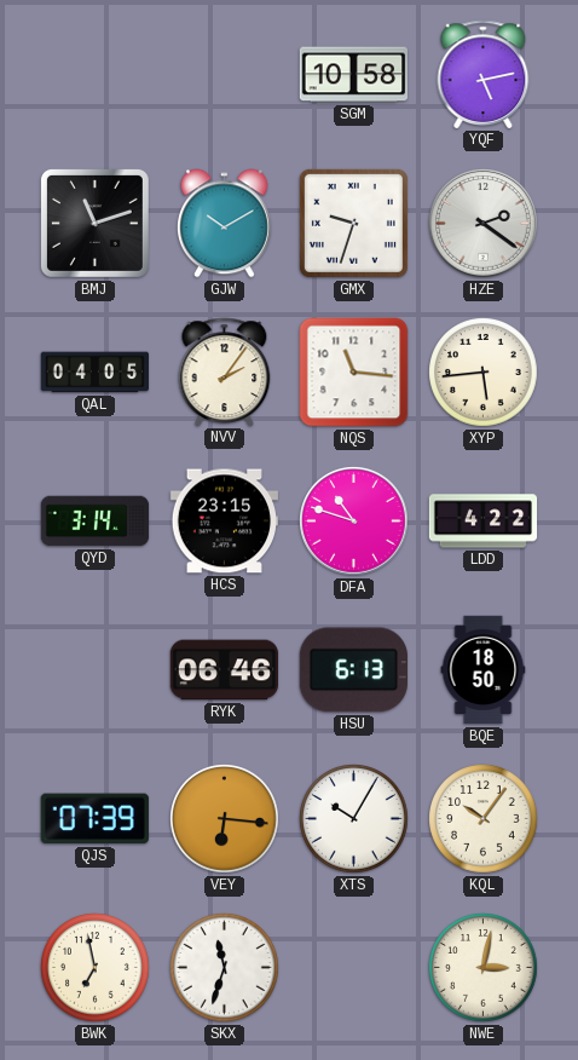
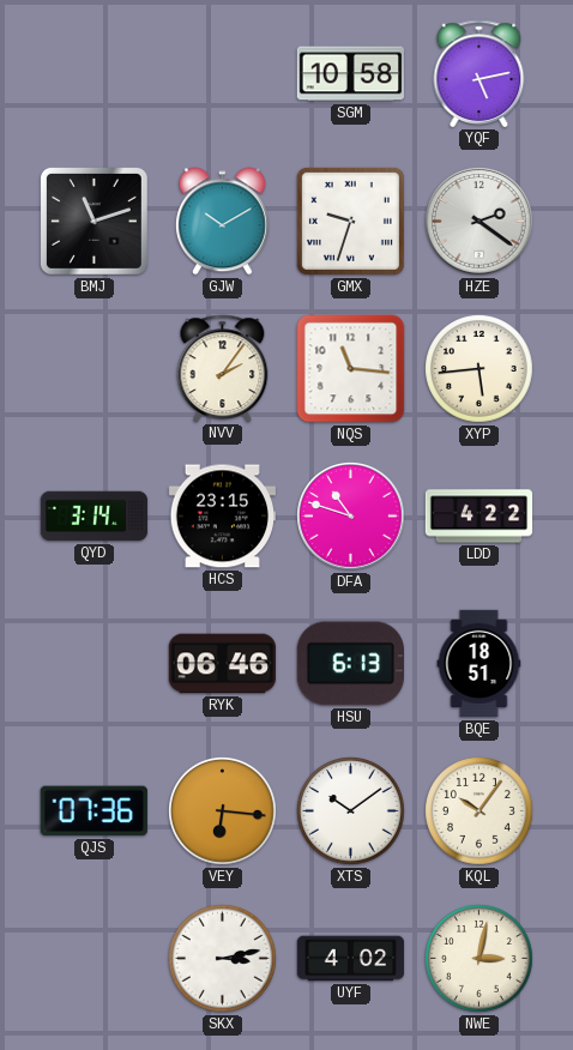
QAL: 04:05 -> none
BQE: 18:50 -> 18:51
QJS: 07:39 -> 07:36
XTS: 10:05 -> 10:09
BWK: 6:58 -> none
SKX: 11:33 -> 3:13
UYF: none -> 4:02
